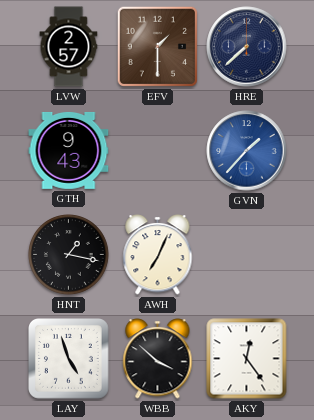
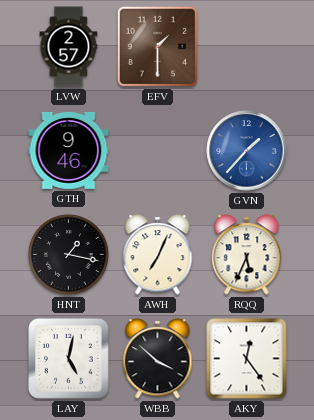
HRE: 7:38 -> none
GTH: 9:43 -> 9:46
RQQ: none -> 5:34
LAY: 4:57 -> 5:02
